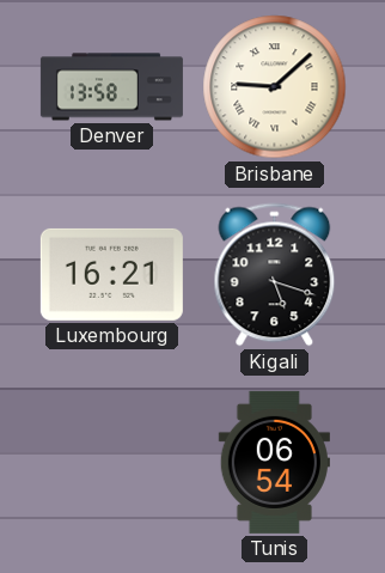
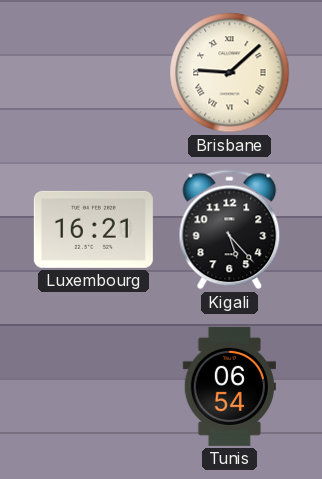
Denver: 13:58 -> none
Kigali: 5:18 -> 5:23
